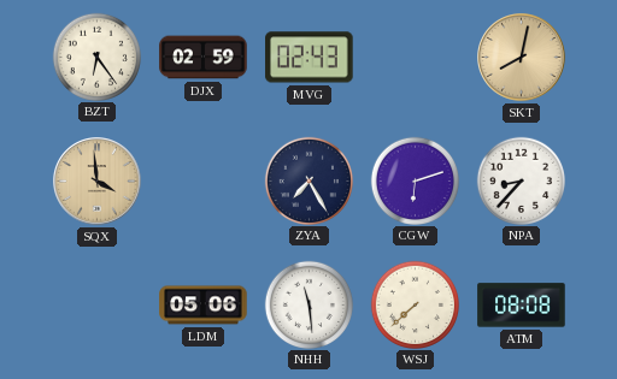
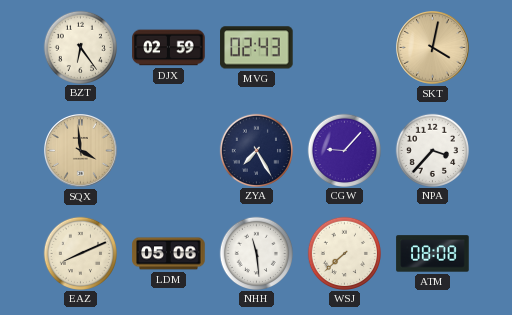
SKT: 8:02 -> 4:02
CGW: 6:12 -> 9:07
NPA: 8:37 -> 3:37
EAZ: none -> 8:11
